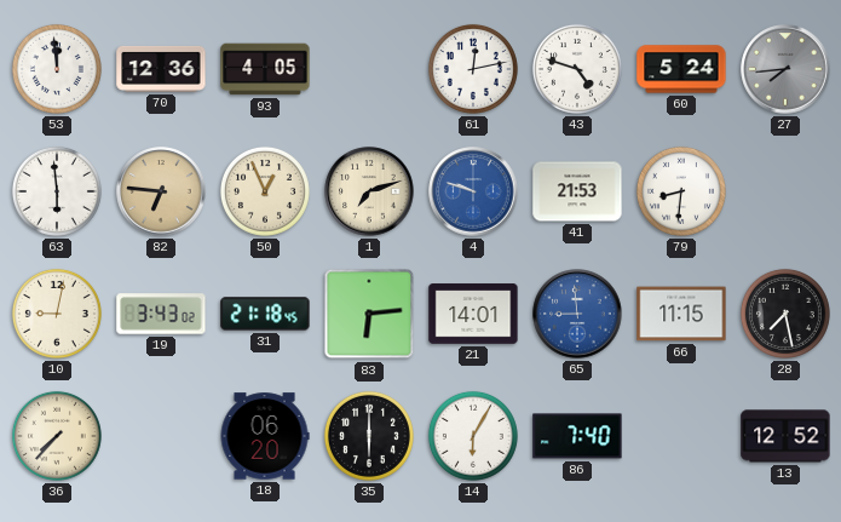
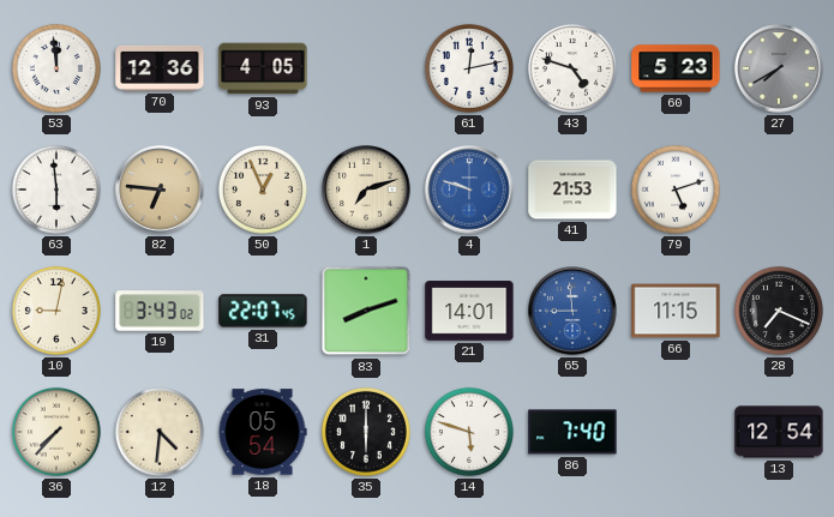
60: 5:24 -> 5:23
27: 7:44 -> 7:40
79: 8:31 -> 5:12
31: 21:18 -> 22:07
83: 6:14 -> 8:12
28: 7:28 -> 7:19
12: none -> 4:31
18: 06:20 -> 05:54
14: 6:05 -> 5:48
13: 12:52 -> 12:54
